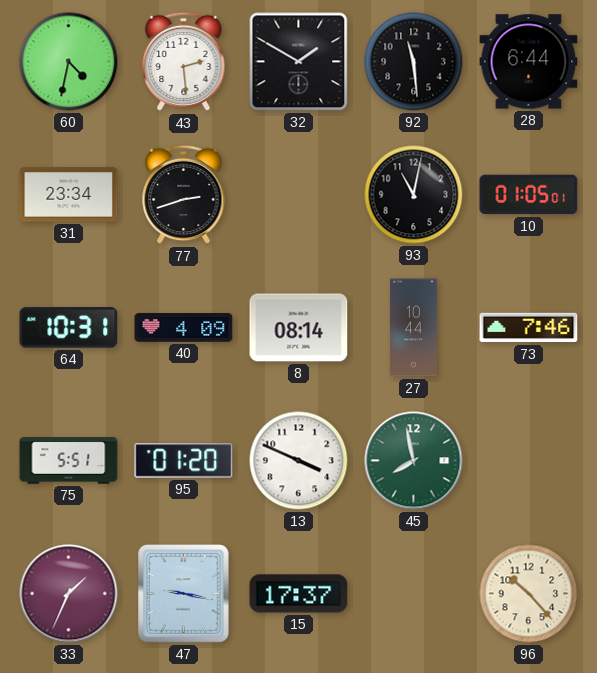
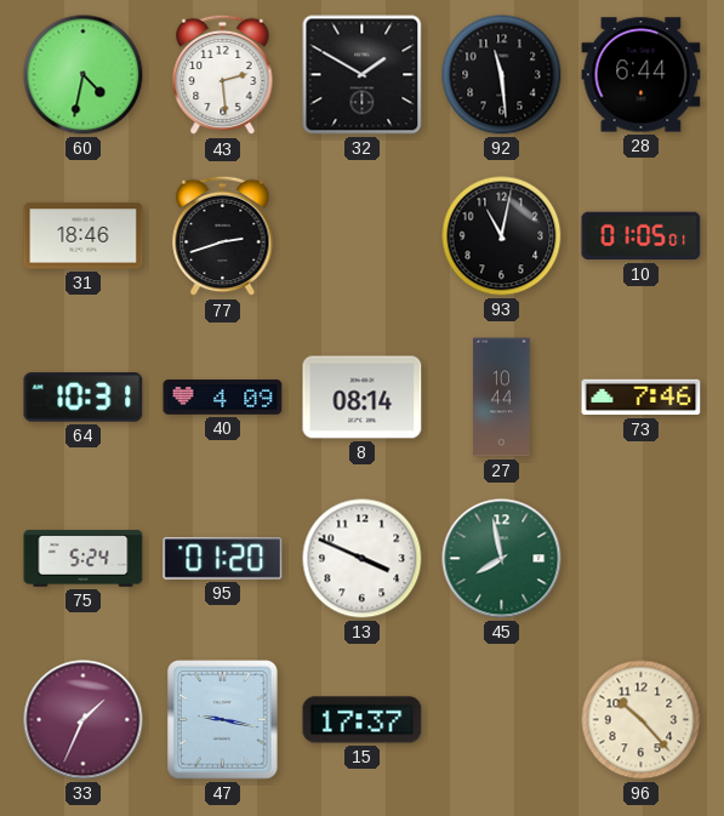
31: 23:34 -> 18:46
75: 5:51 -> 5:24
